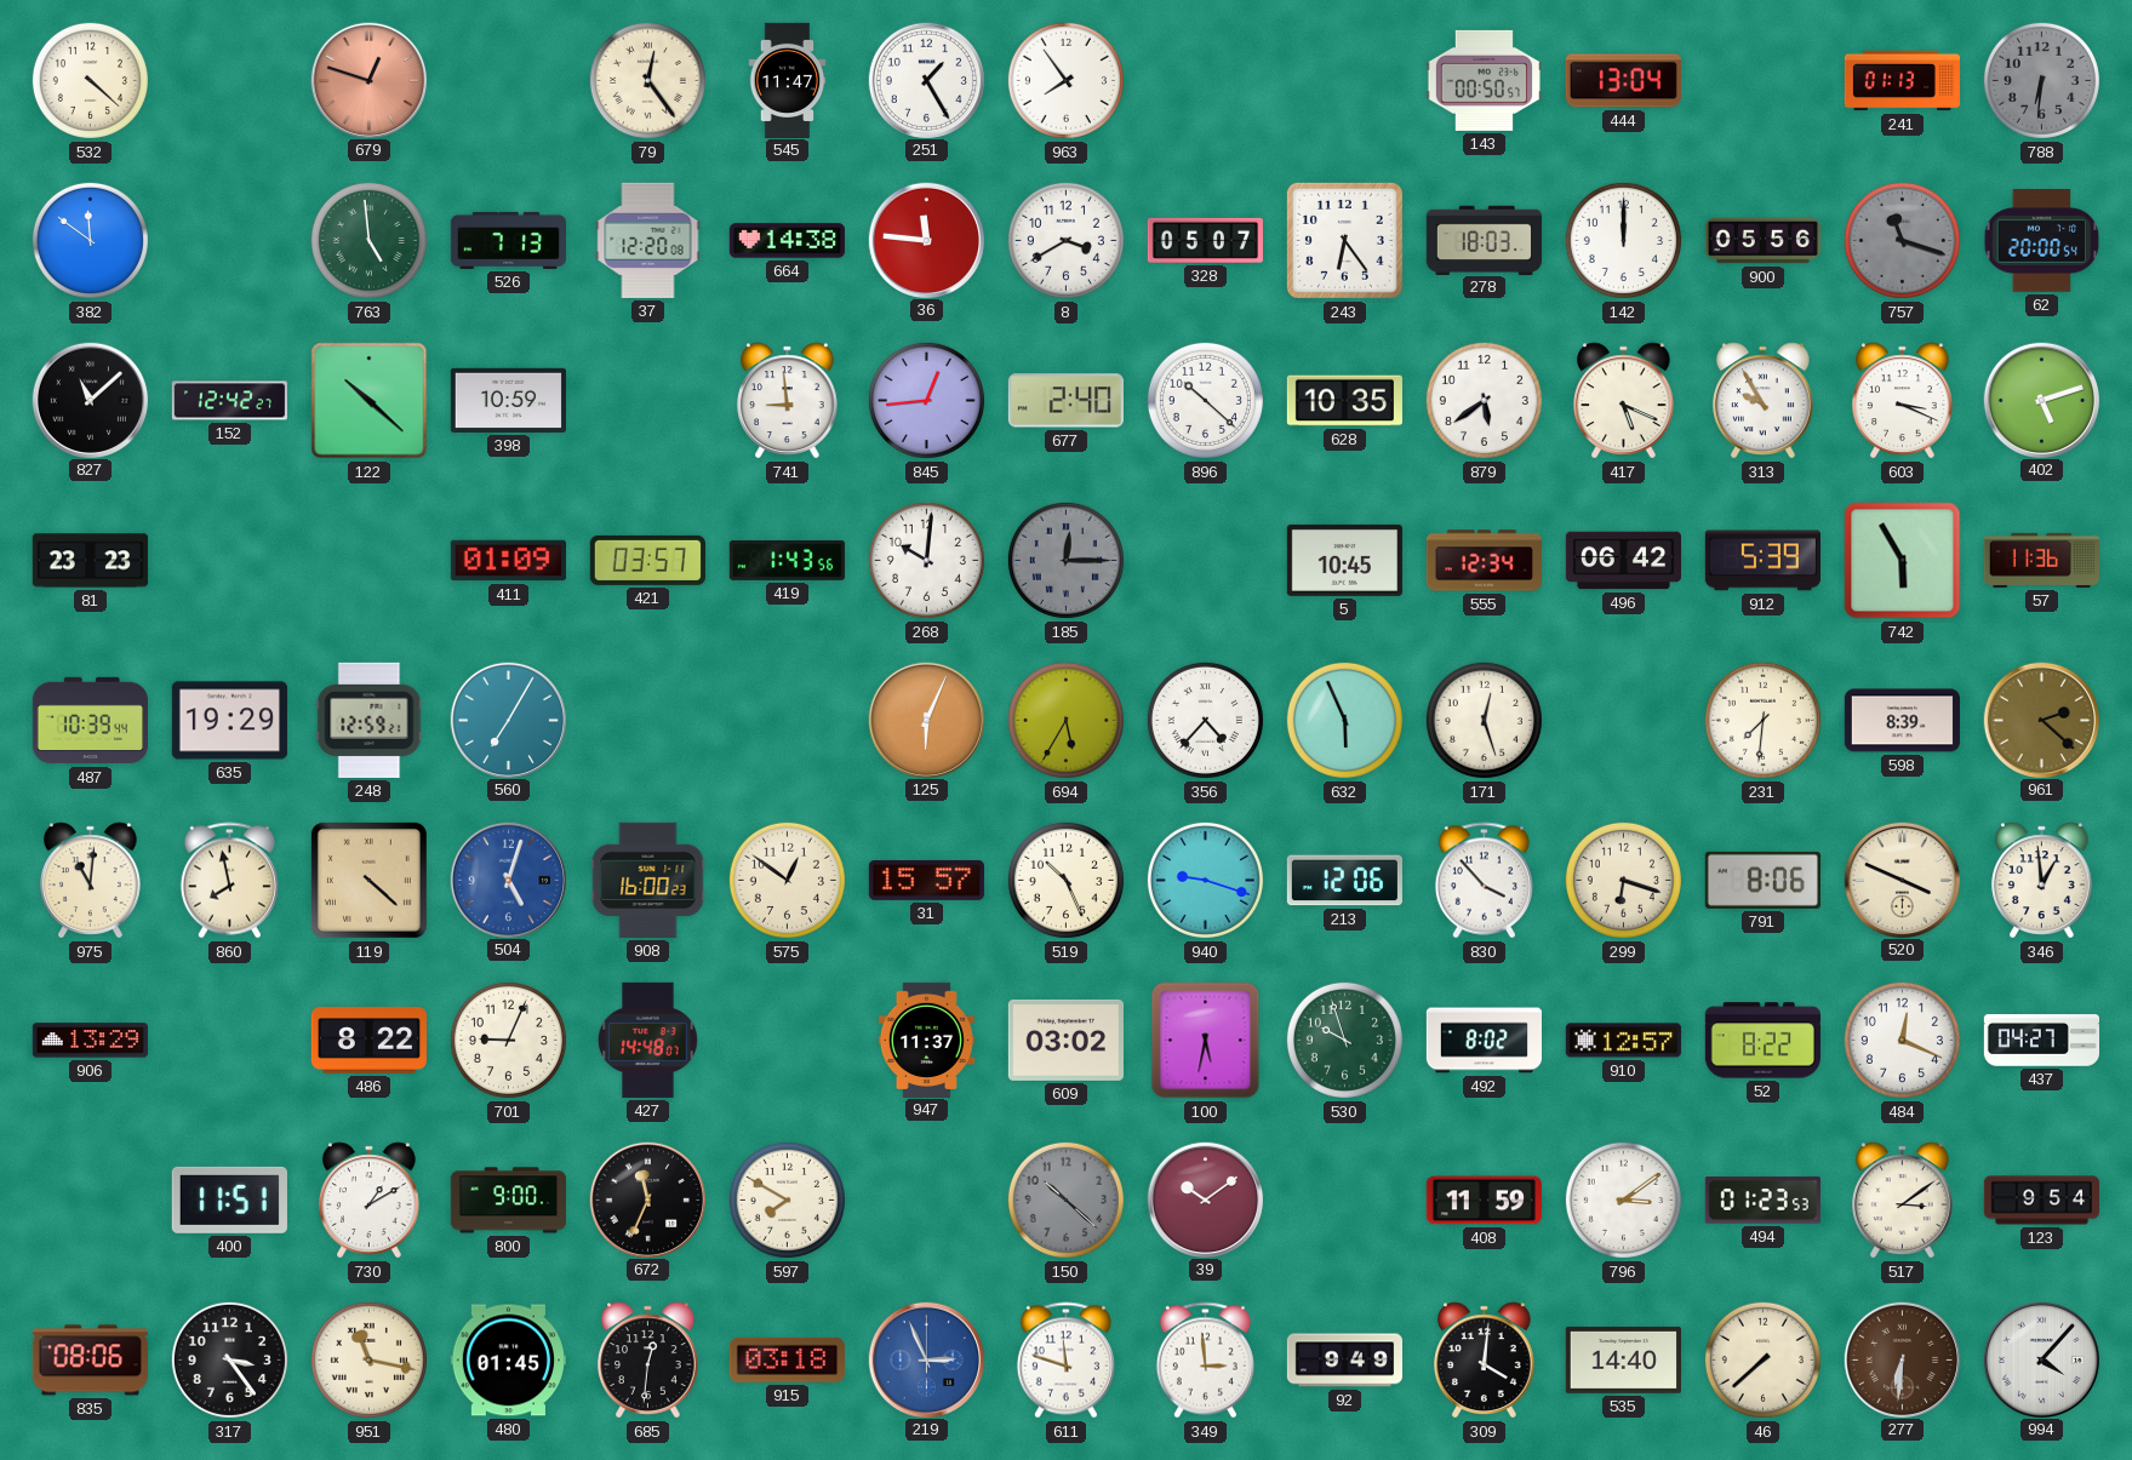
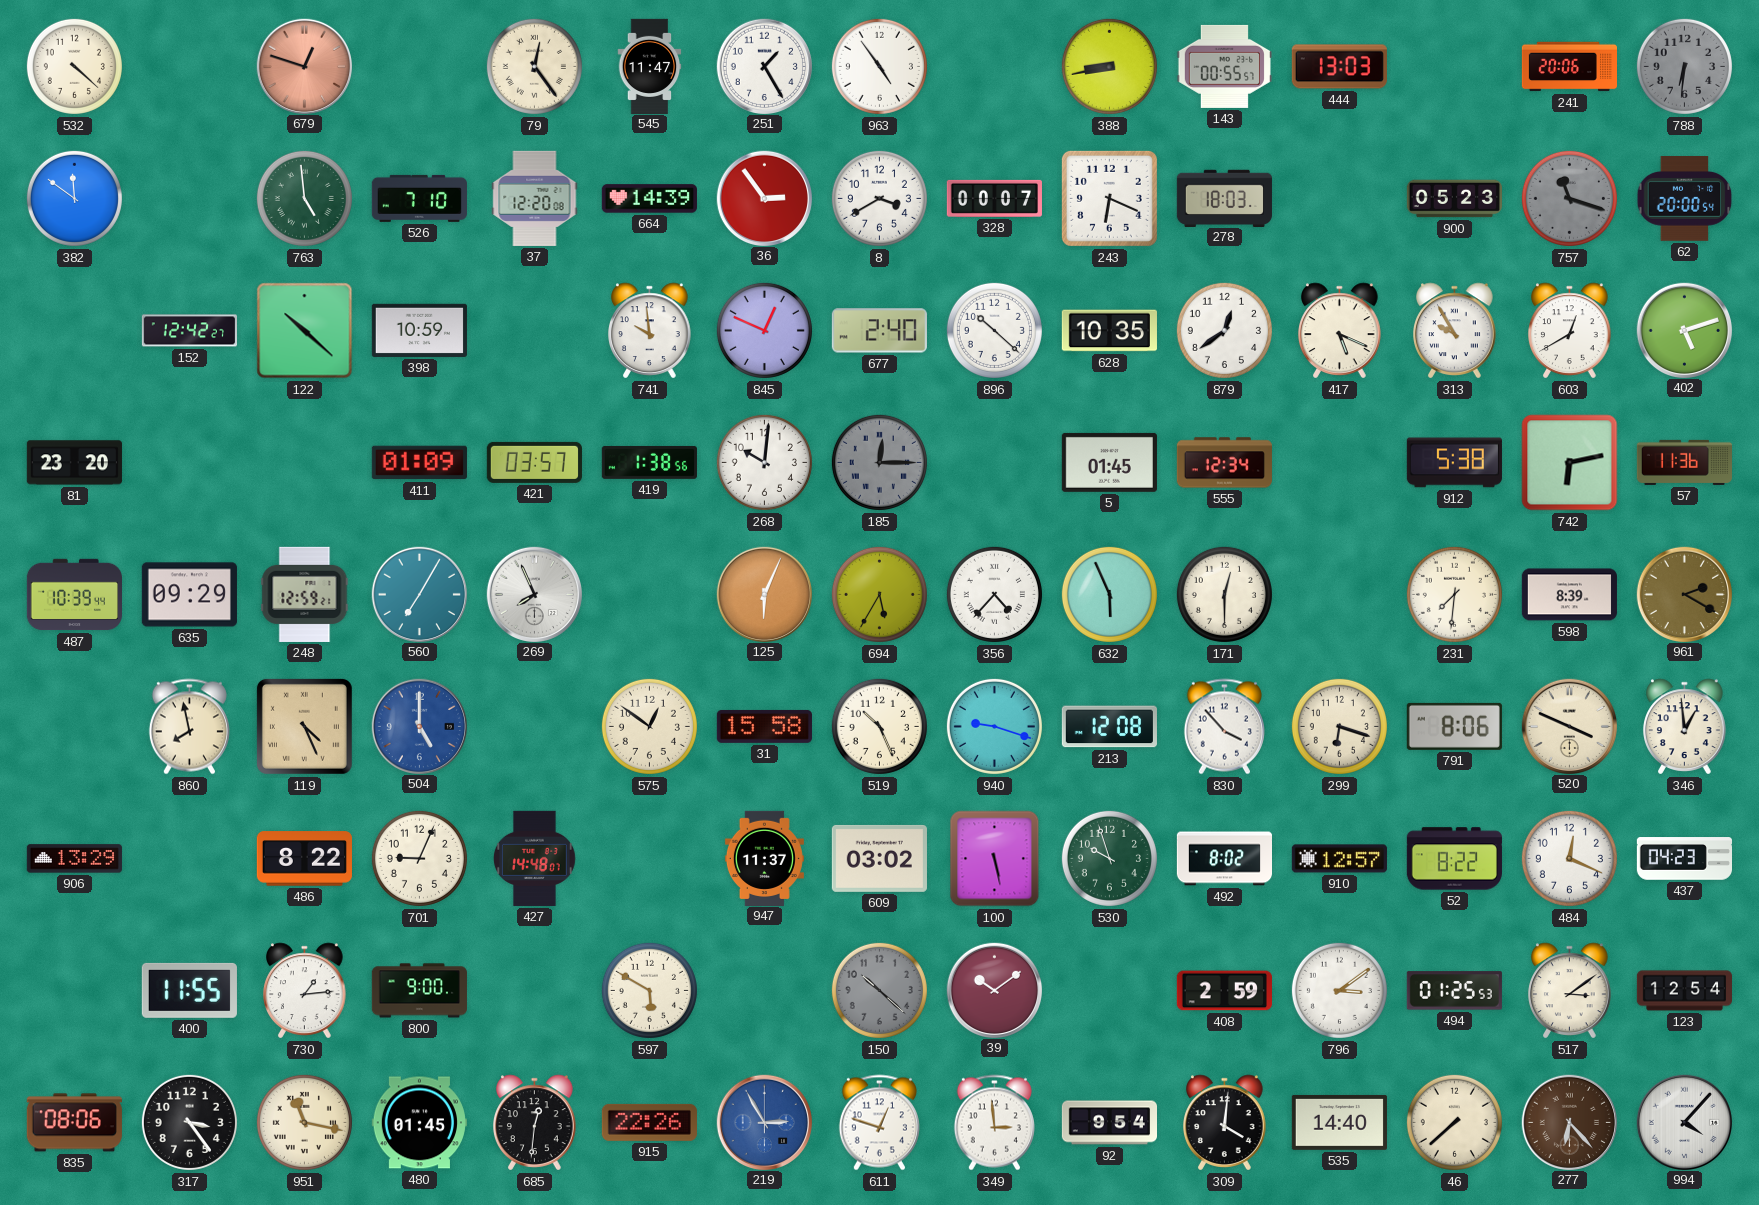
963: 7:54 -> 4:54
388: none -> 8:43
143: 00:50 -> 00:55
444: 13:04 -> 13:03
241: 01:13 -> 20:06
526: 7:13 -> 7:10
664: 14:38 -> 14:39
36: 11:46 -> 2:54
328: 05:07 -> 00:07
243: 6:24 -> 6:19
142: 12:00 -> none
900: 05:56 -> 05:23
827: 11:08 -> none
741: 8:59 -> 9:59
845: 12:44 -> 12:49
879: 5:39 -> 12:39
603: 3:19 -> 12:40
81: 23:23 -> 23:20
419: 1:43 -> 1:38
5: 10:45 -> 01:45
496: 06:42 -> none
912: 5:39 -> 5:38
742: 5:55 -> 6:13
635: 19:29 -> 09:29
269: none -> 7:56
171: 12:27 -> 12:30
961: 2:22 -> 2:20
975: 11:01 -> none
119: 4:22 -> 4:26
504: 5:03 -> 5:00
908: 16:00 -> none
31: 15:57 -> 15:58
213: 12:06 -> 12:08
100: 5:32 -> 5:28
437: 04:27 -> 04:23
400: 11:51 -> 11:55
730: 1:10 -> 1:14
672: 11:34 -> none
597: 7:50 -> 5:50
408: 11:59 -> 2:59
494: 01:23 -> 01:25
123: 9:54 -> 12:54
915: 03:18 -> 22:26
219: 2:56 -> 2:55
611: 11:48 -> 12:48
92: 9:49 -> 9:54
277: 6:31 -> 6:23
